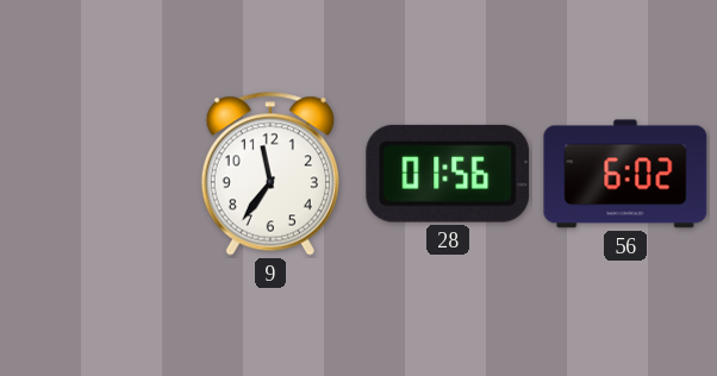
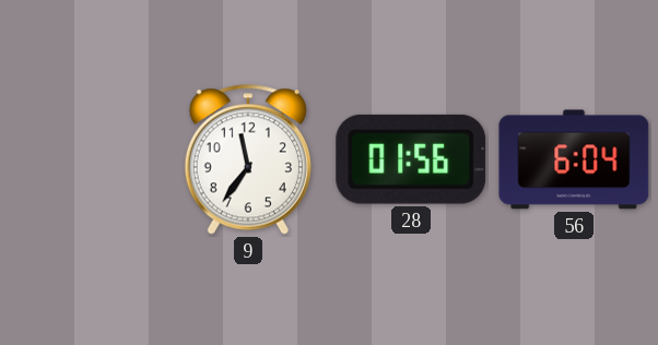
56: 6:02 -> 6:04
